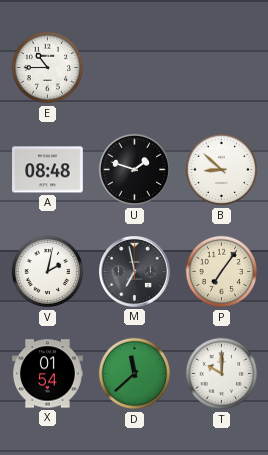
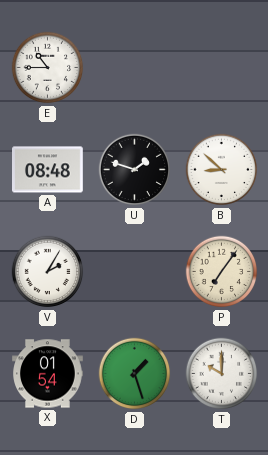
V: 2:02 -> 2:05
M: 6:58 -> none
D: 11:38 -> 1:27
